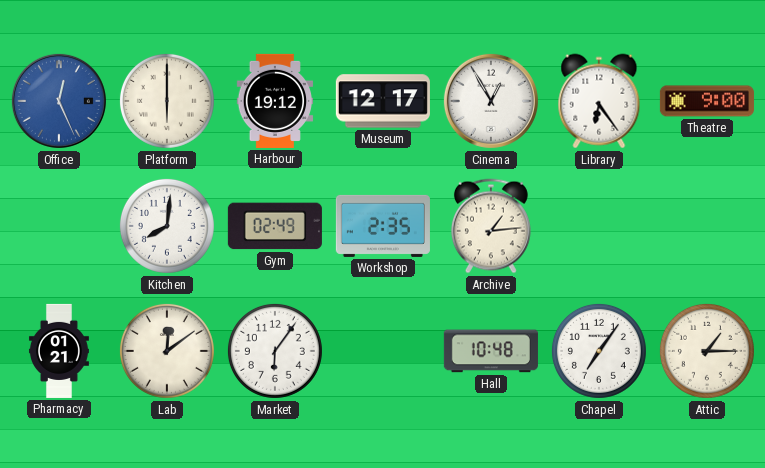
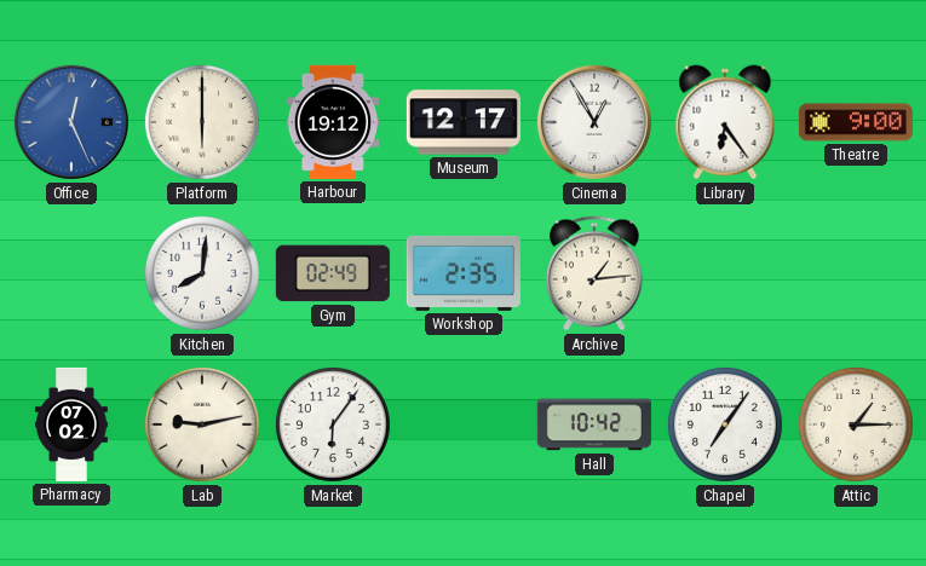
Pharmacy: 01:21 -> 07:02
Lab: 12:09 -> 9:13
Hall: 10:48 -> 10:42
